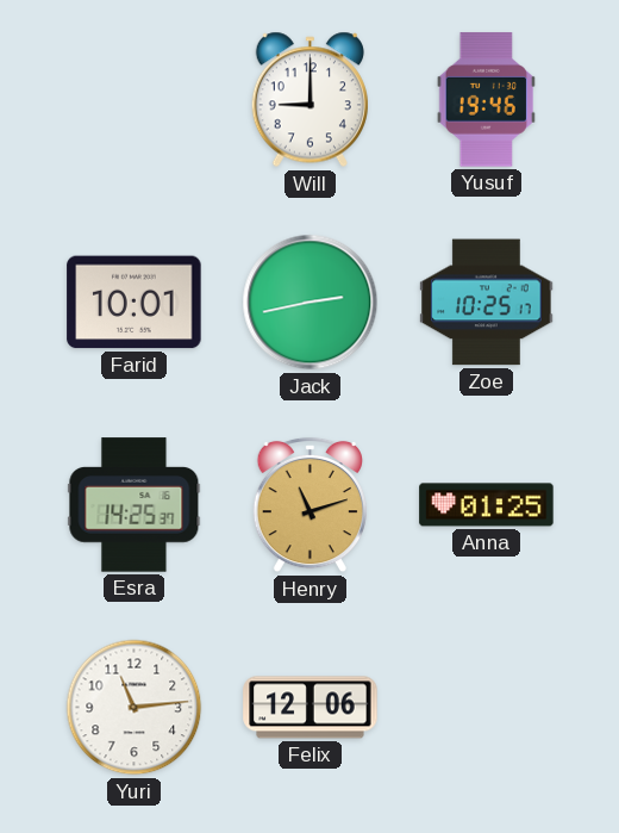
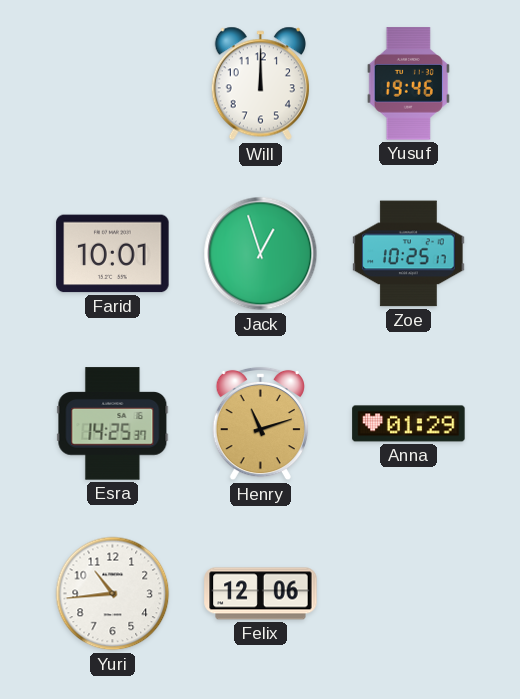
Will: 9:00 -> 12:00
Jack: 2:43 -> 12:57
Anna: 01:25 -> 01:29
Yuri: 11:14 -> 10:44
